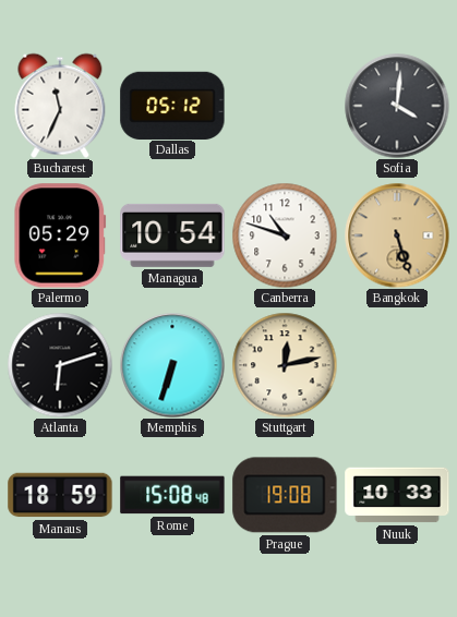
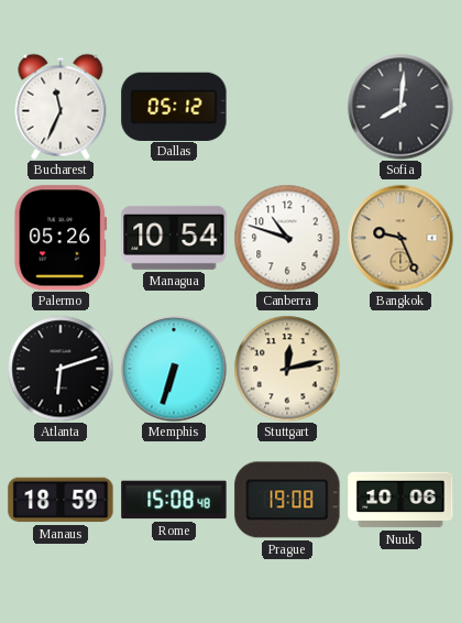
Sofia: 4:01 -> 8:01
Palermo: 05:29 -> 05:26
Bangkok: 5:27 -> 9:26
Nuuk: 10:33 -> 10:06
